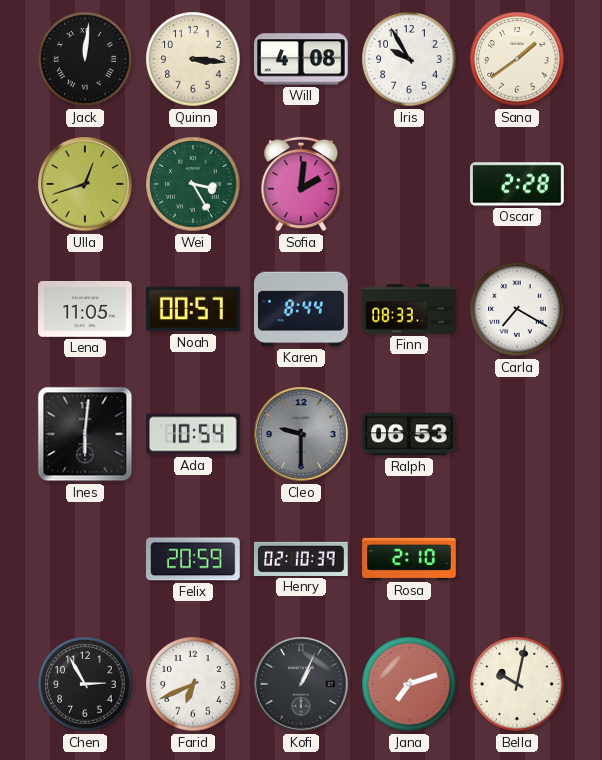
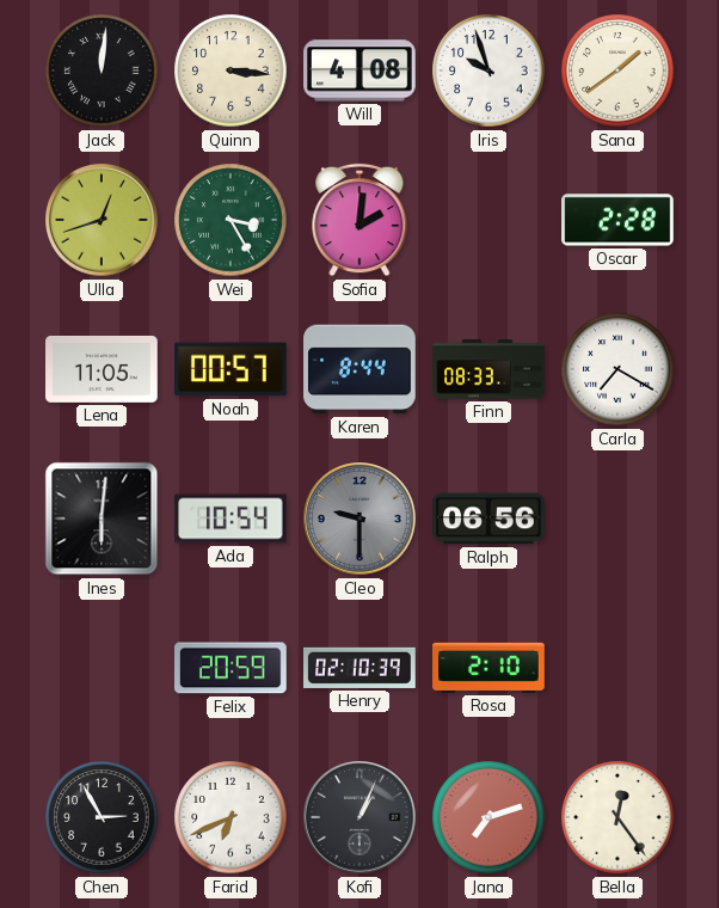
Iris: 9:55 -> 9:57
Ralph: 06:53 -> 06:56
Bella: 10:02 -> 12:24
